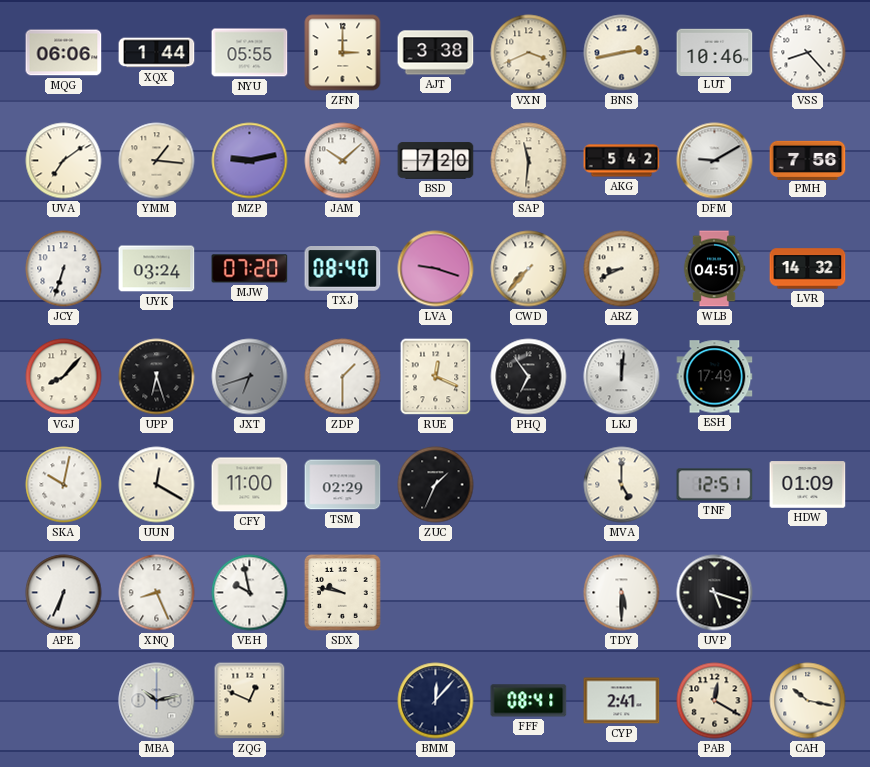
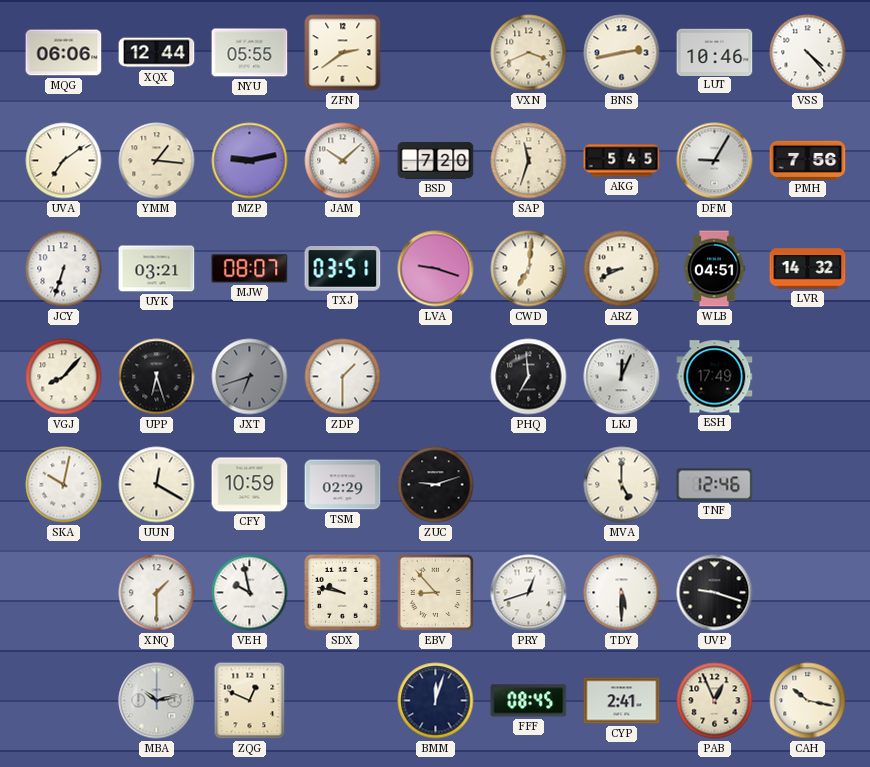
XQX: 1:44 -> 12:44
ZFN: 3:00 -> 2:39
AJT: 3:38 -> none
VSS: 8:23 -> 4:23
SAP: 11:31 -> 11:33
AKG: 5:42 -> 5:45
DFM: 9:10 -> 9:05
UYK: 03:24 -> 03:21
MJW: 07:20 -> 08:07
TXJ: 08:40 -> 03:51
CWD: 7:37 -> 7:01
RUE: 12:19 -> none
PHQ: 6:54 -> 6:59
LKJ: 12:01 -> 12:04
CFY: 11:00 -> 10:59
ZUC: 1:34 -> 9:12
TNF: 12:51 -> 12:46
HDW: 01:09 -> none
APE: 6:34 -> none
XNQ: 8:26 -> 1:30
EBV: none -> 8:53
PRY: none -> 12:42
UVP: 5:18 -> 9:18
BMM: 12:07 -> 12:03
FFF: 08:41 -> 08:45
PAB: 12:20 -> 12:56
